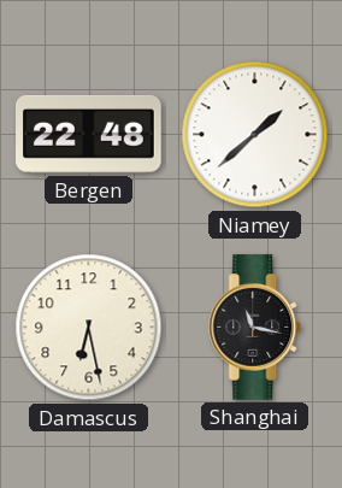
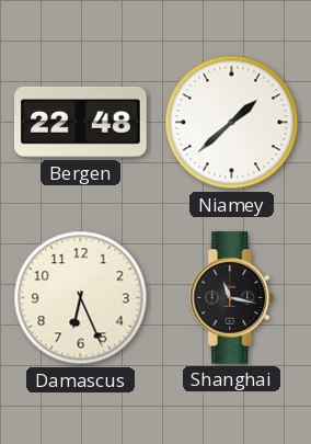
Damascus: 6:28 -> 6:26
